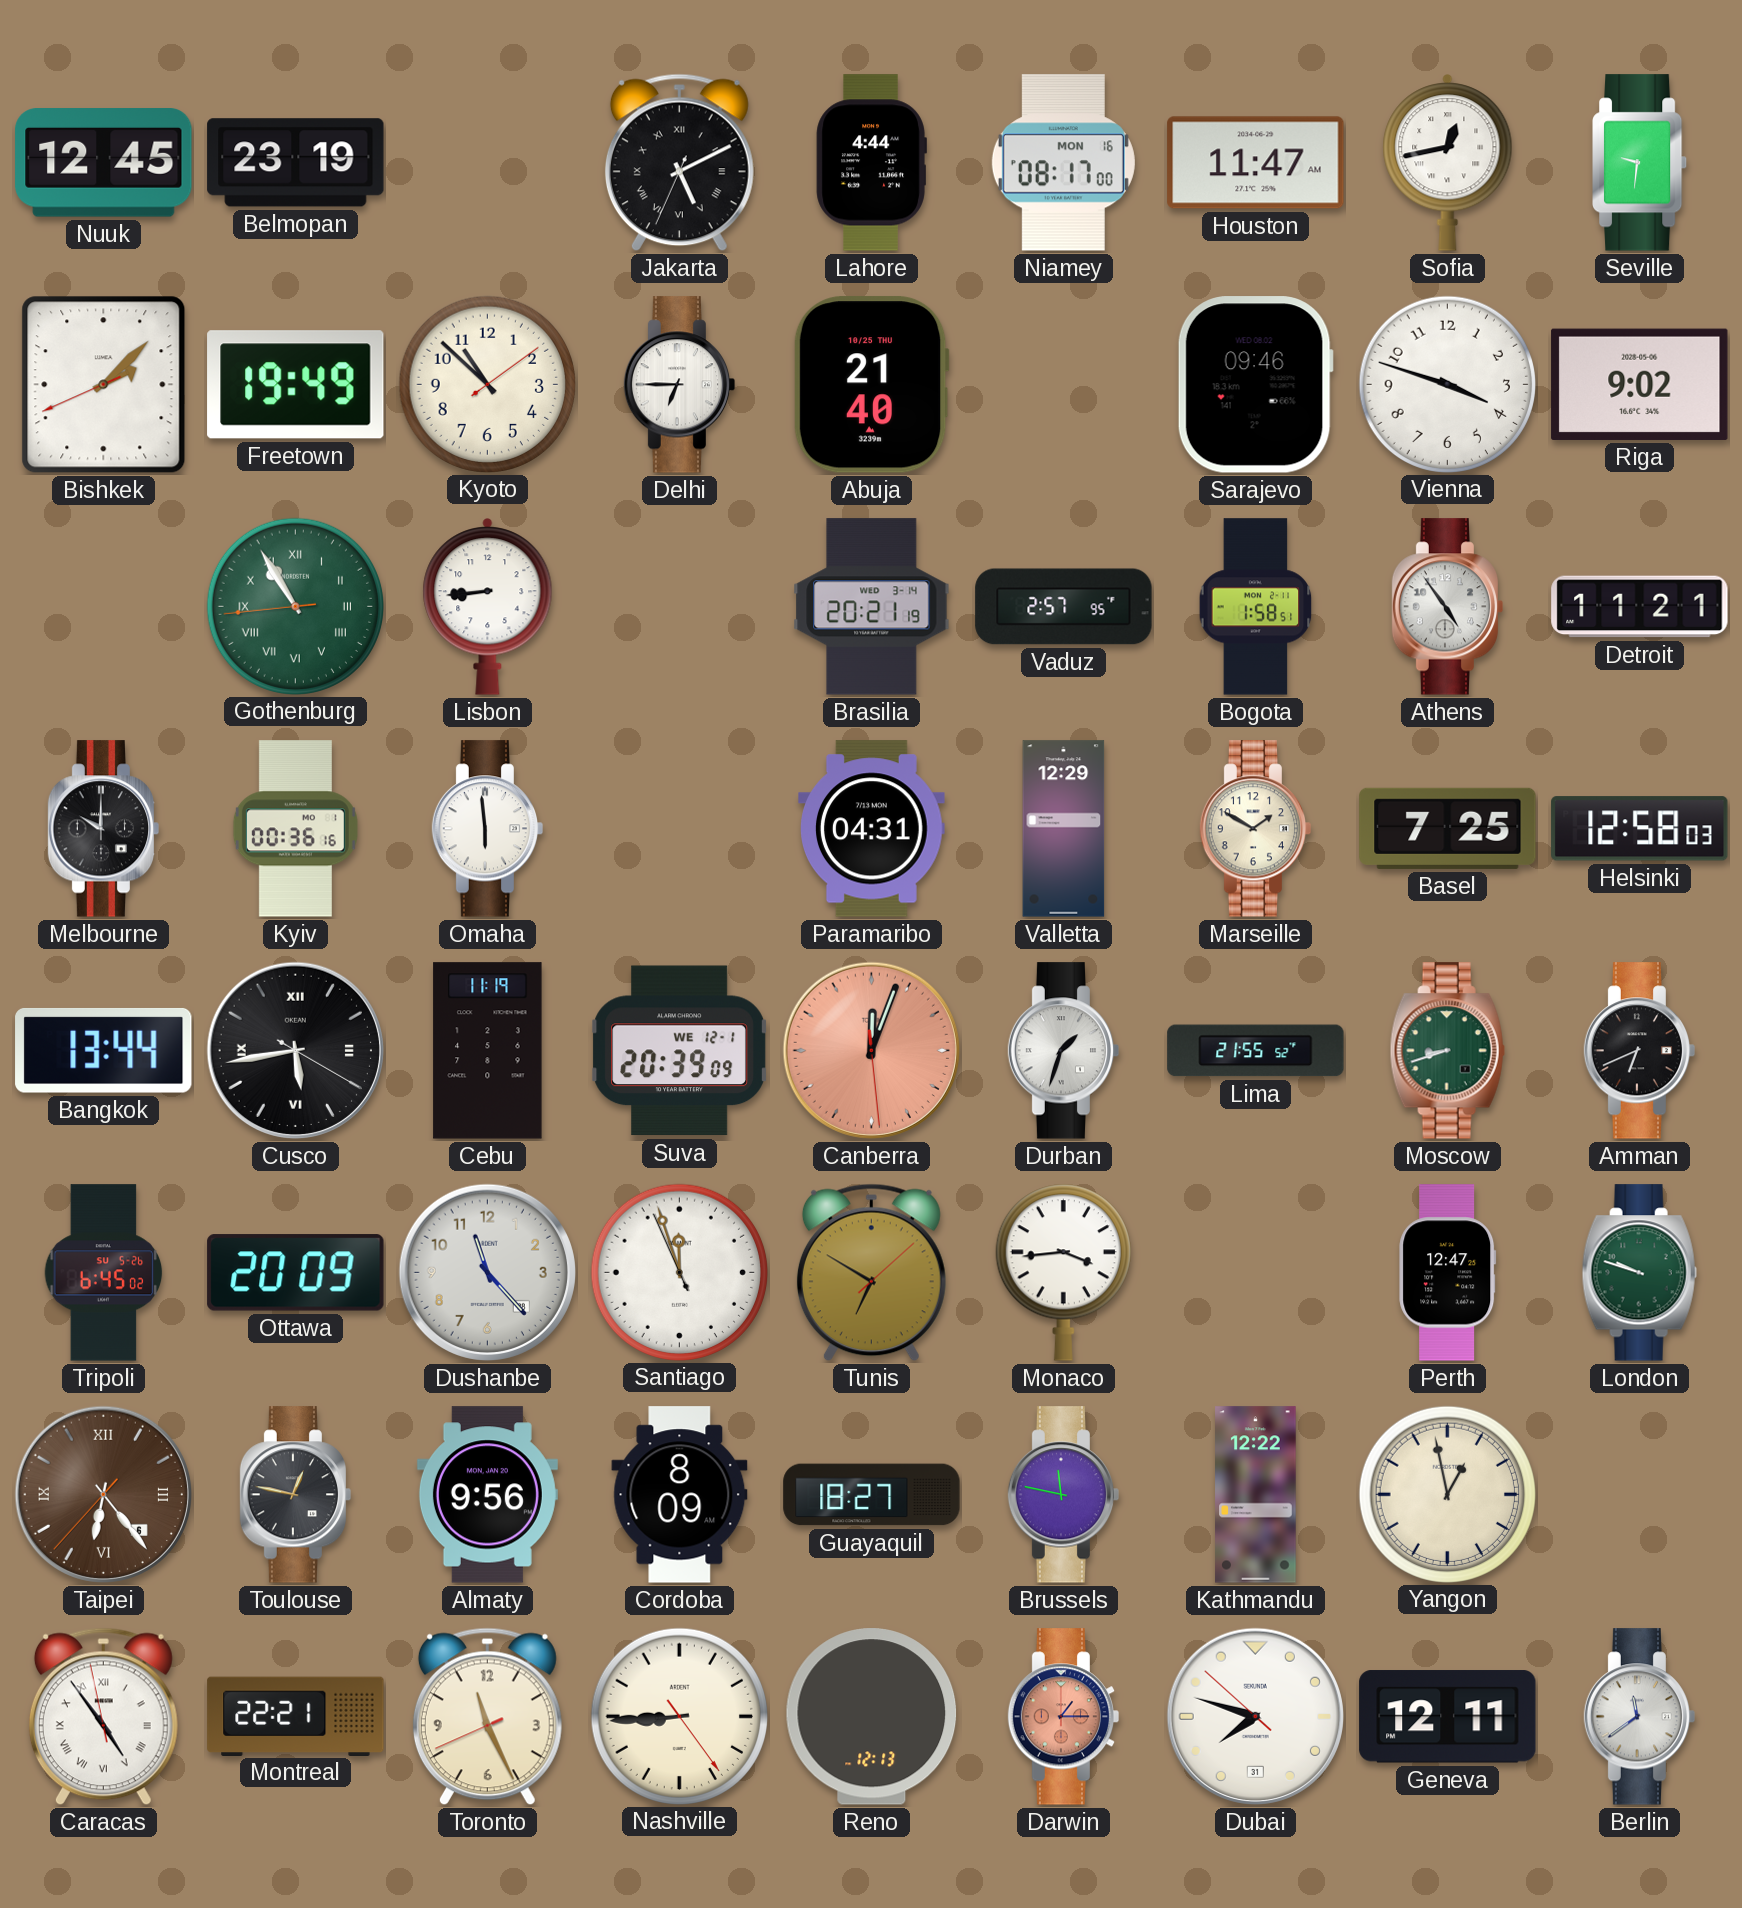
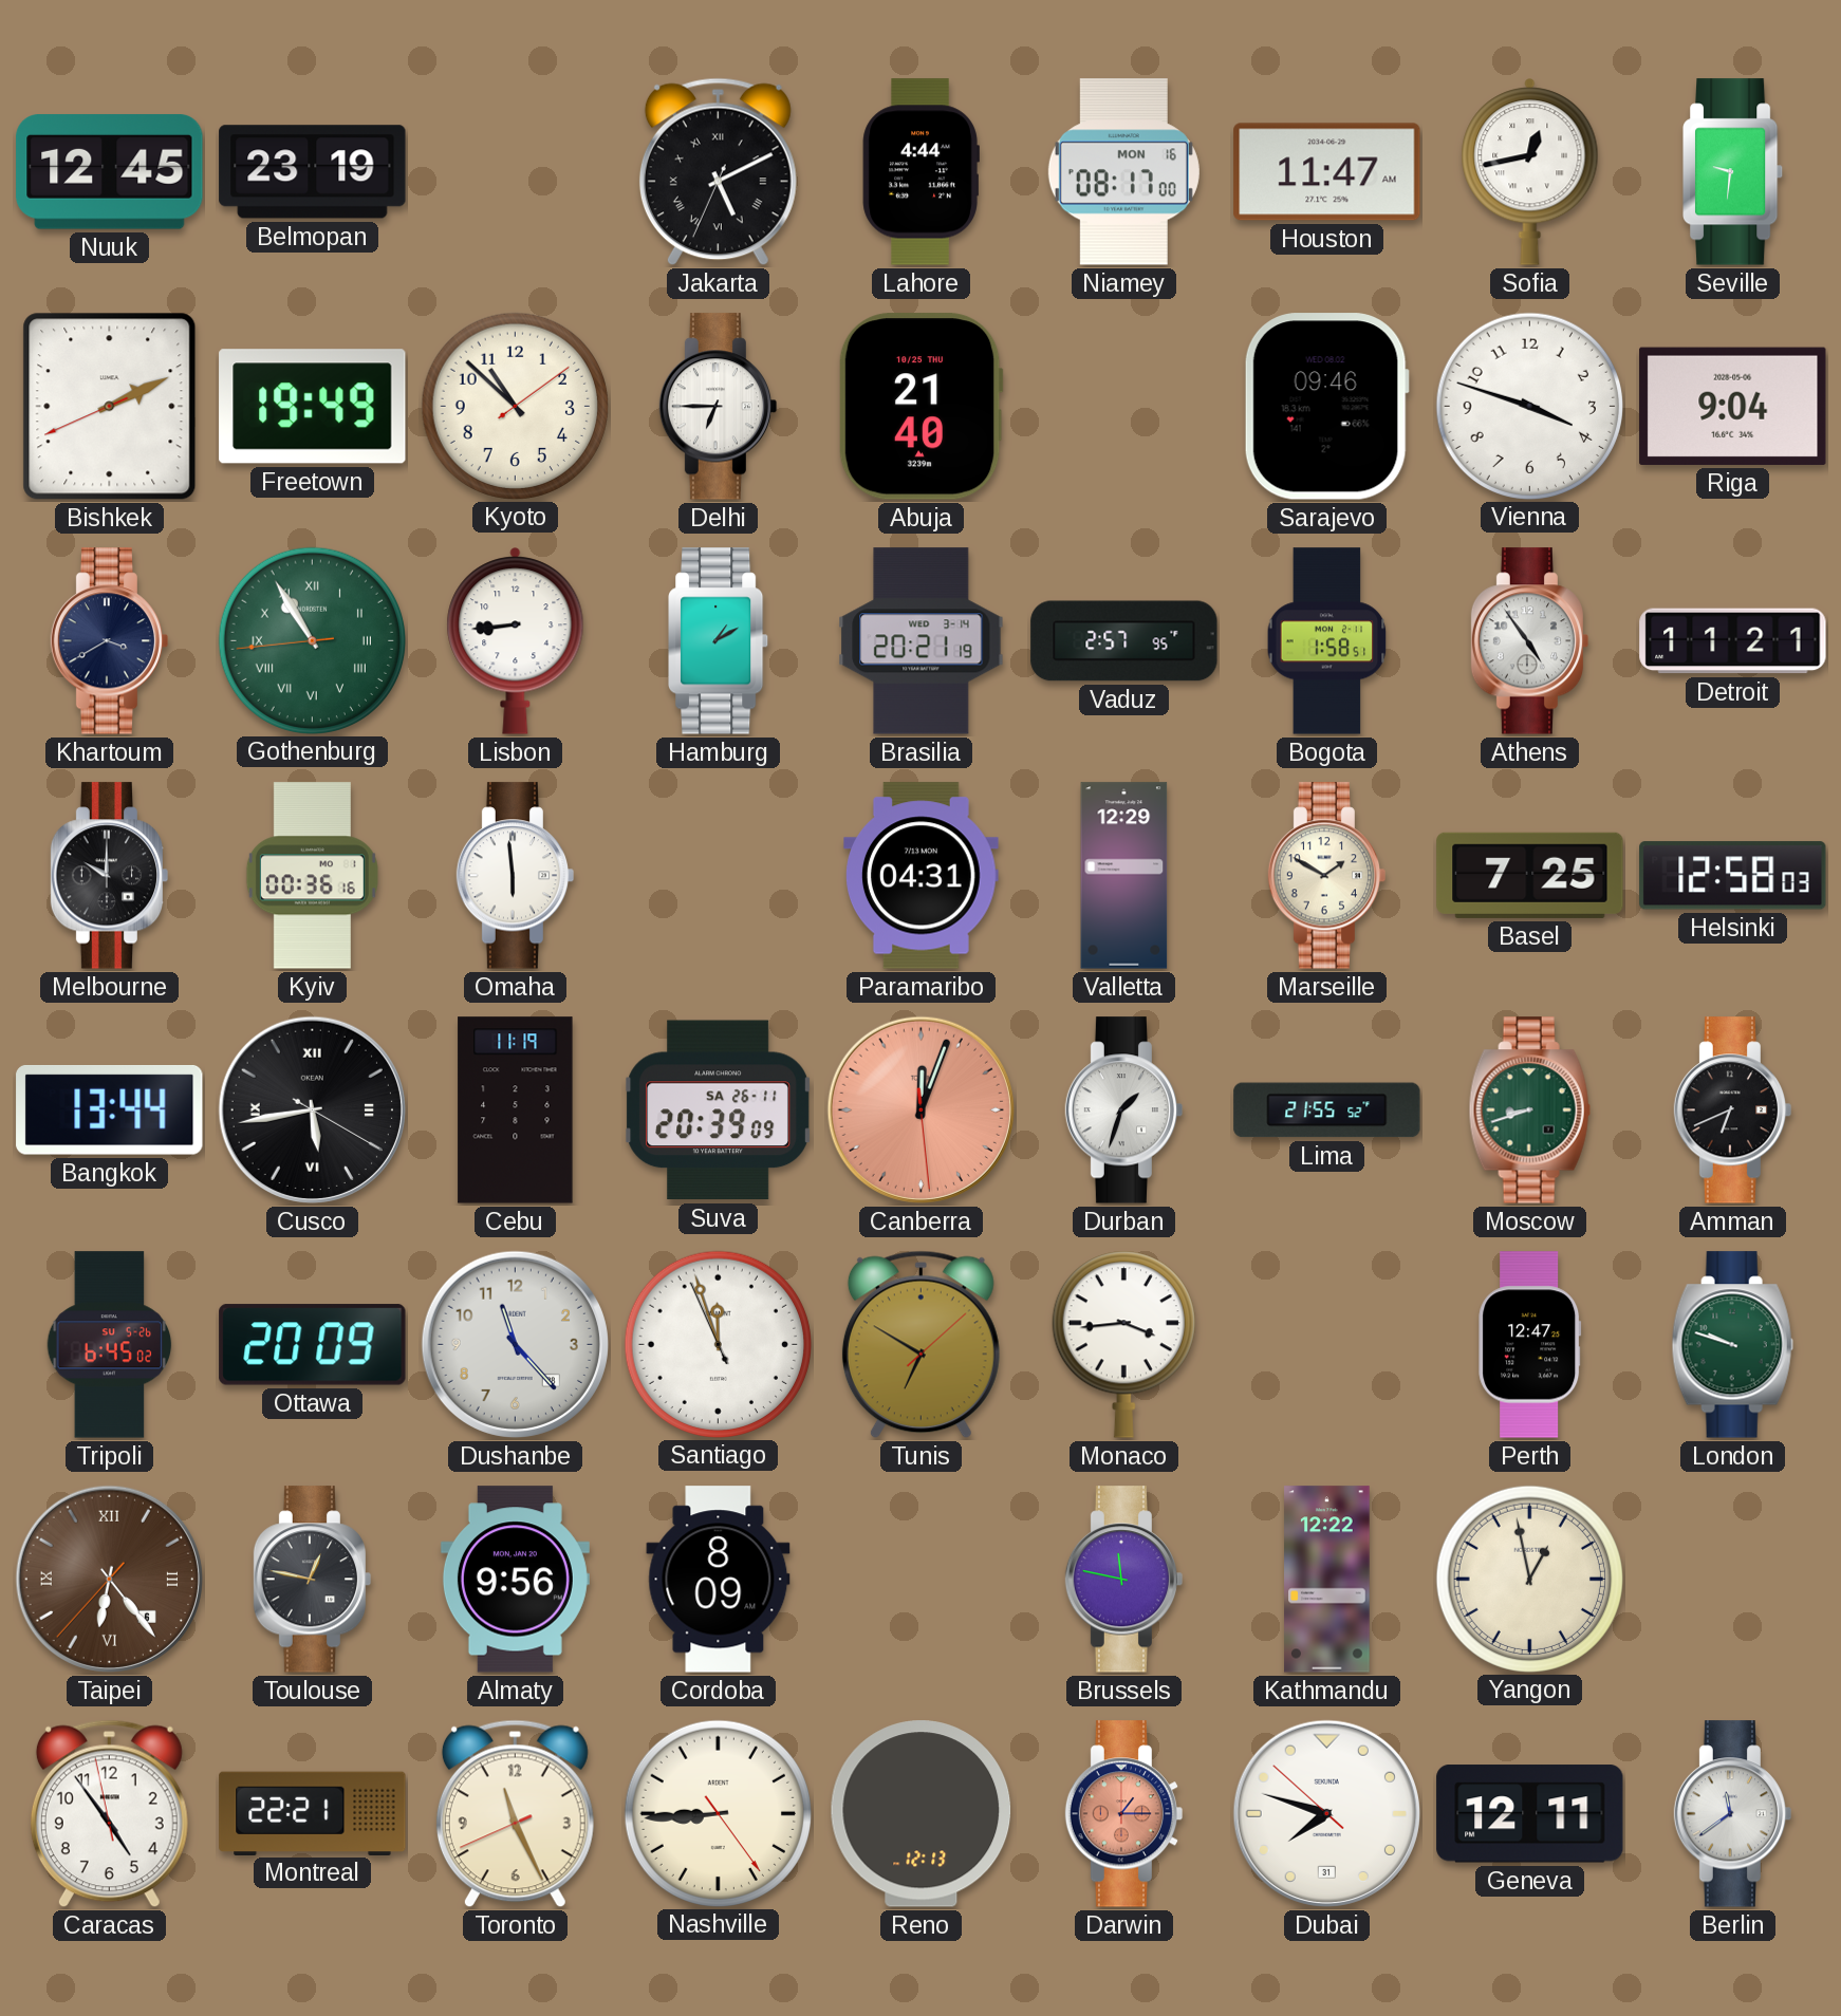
Bishkek: 2:07 -> 2:10
Riga: 9:02 -> 9:04
Khartoum: none -> 3:40
Hamburg: none -> 1:10
Suva date: WE 12-1 -> SA 26-11
Guayaquil: 18:27 -> none
Caracas numerals: Roman -> Arabic
